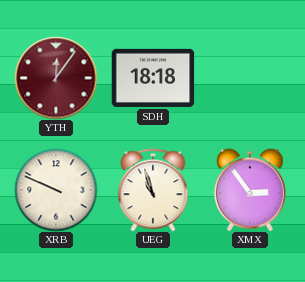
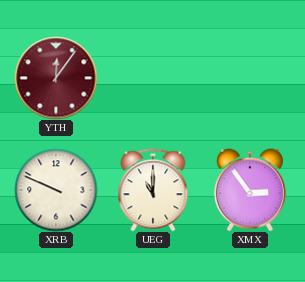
SDH: 18:18 -> none
UEG: 10:57 -> 11:00
